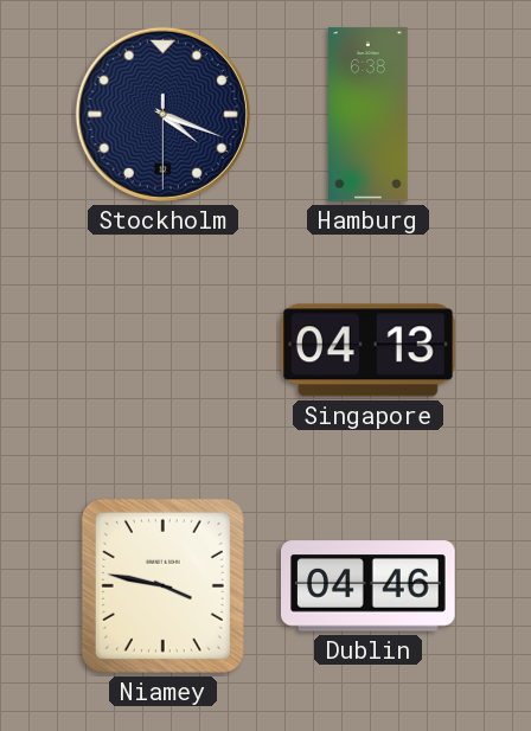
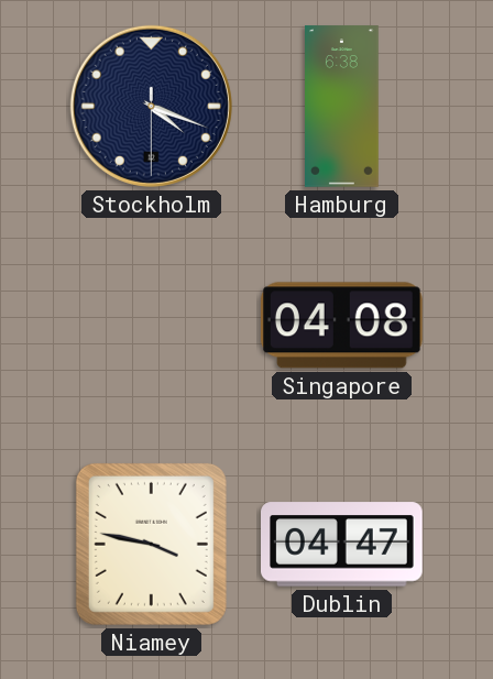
Singapore: 04:13 -> 04:08
Dublin: 04:46 -> 04:47
